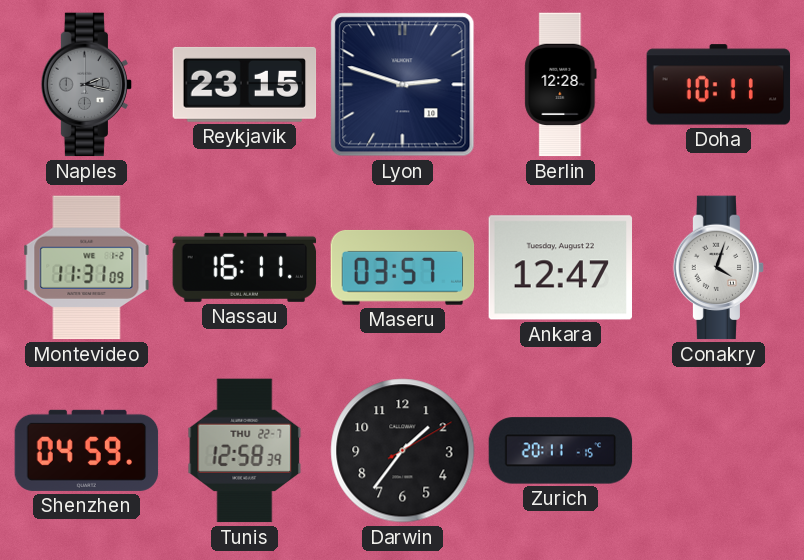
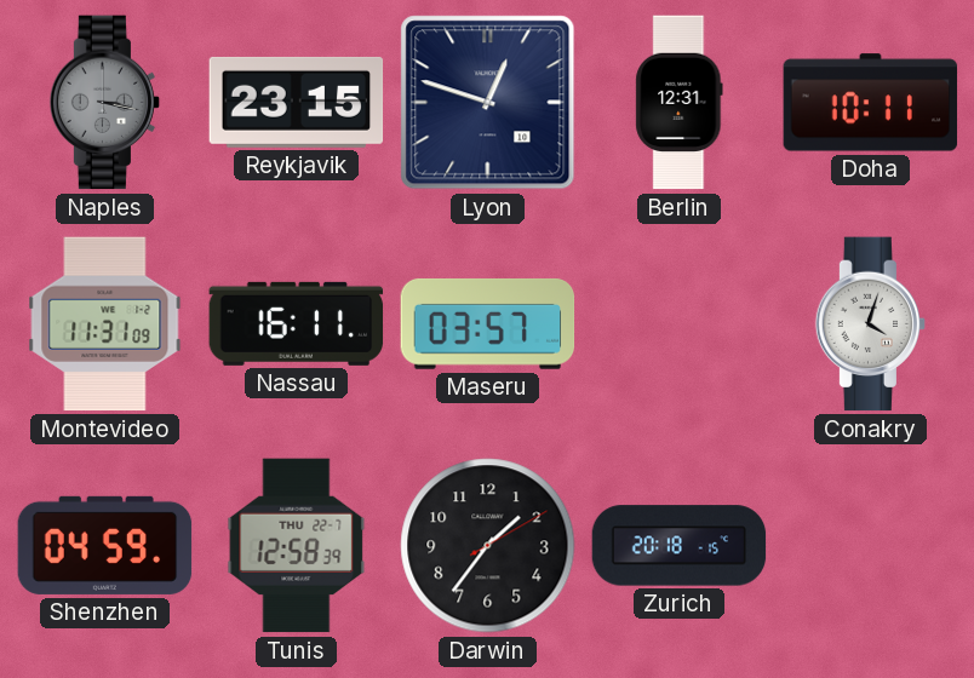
Naples: 2:17 -> 3:17
Lyon: 2:48 -> 12:48
Berlin: 12:28 -> 12:31
Ankara: 12:47 -> none
Zurich: 20:11 -> 20:18
